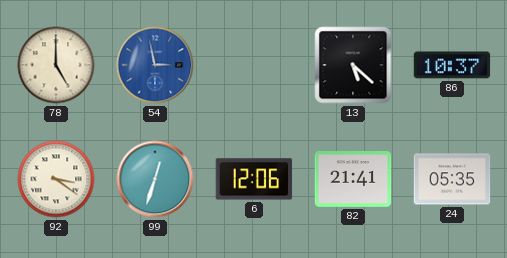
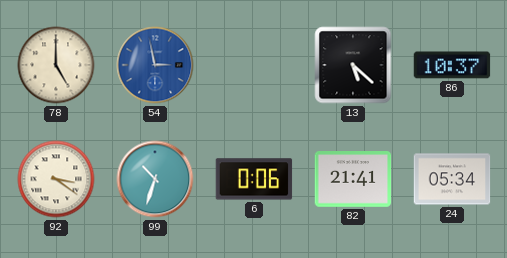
99: 12:33 -> 10:33
6: 12:06 -> 0:06
24: 05:35 -> 05:34
